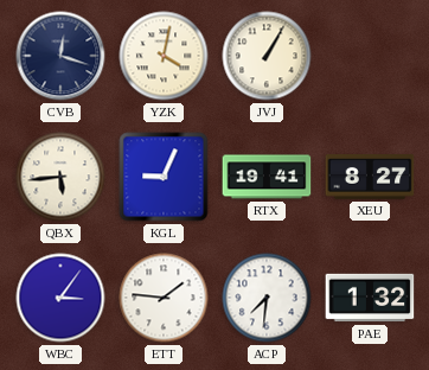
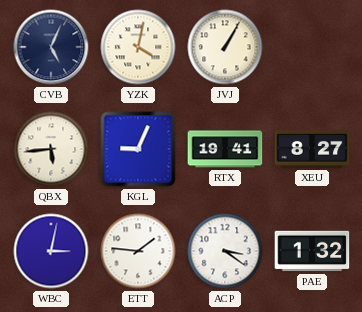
CVB: 12:18 -> 5:04
WBC: 3:06 -> 3:02
ACP: 7:31 -> 3:21
